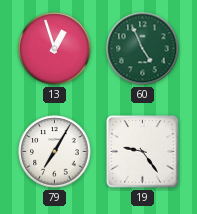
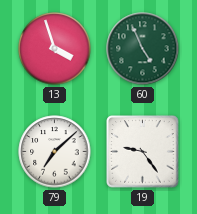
13: 12:57 -> 3:57
79: 7:05 -> 7:08
